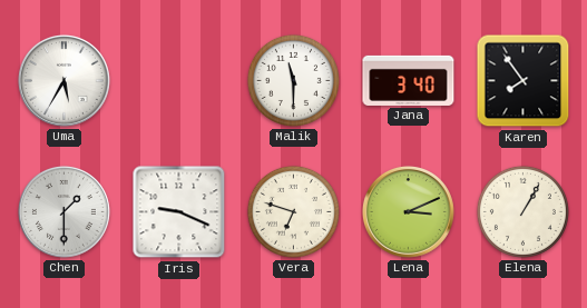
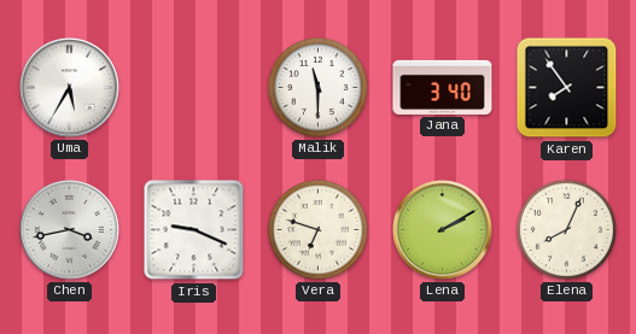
Chen: 1:30 -> 3:43
Lena: 3:11 -> 2:10
Elena: 1:05 -> 8:04
